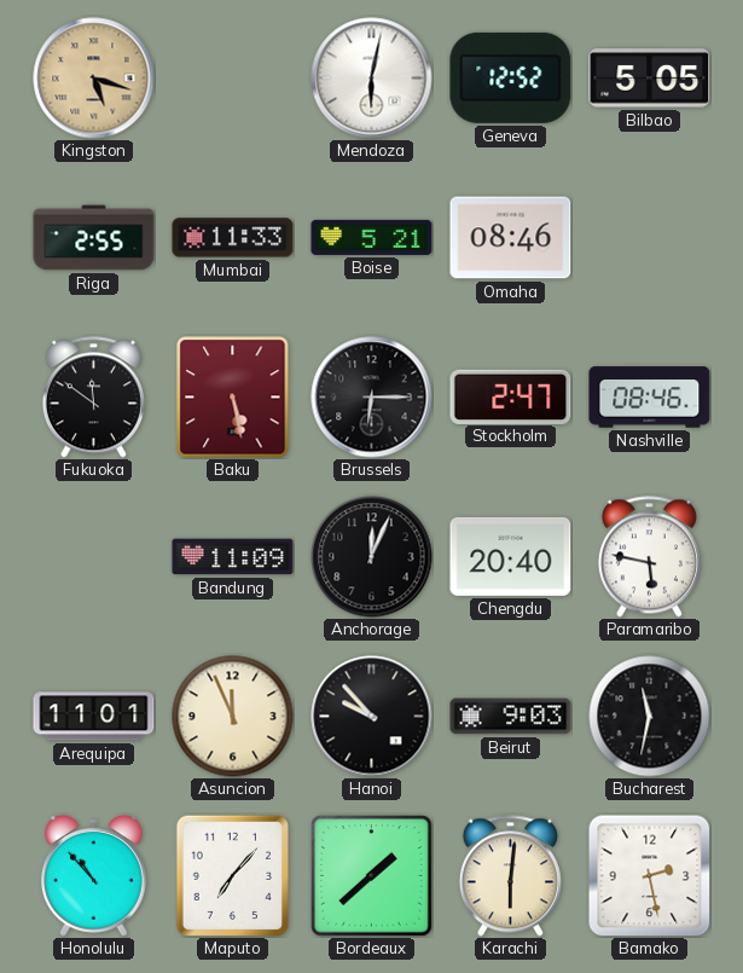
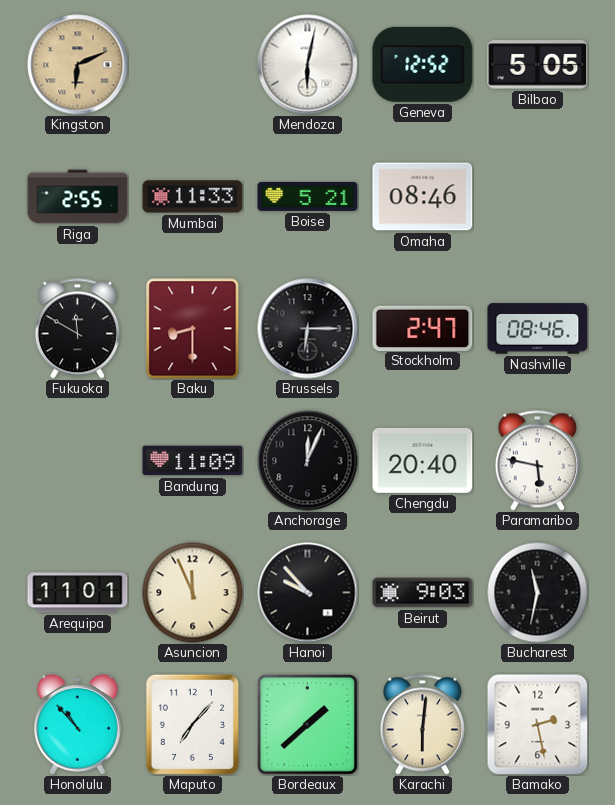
Kingston: 5:18 -> 6:11
Fukuoka: 11:51 -> 11:50
Baku: 5:28 -> 8:30
